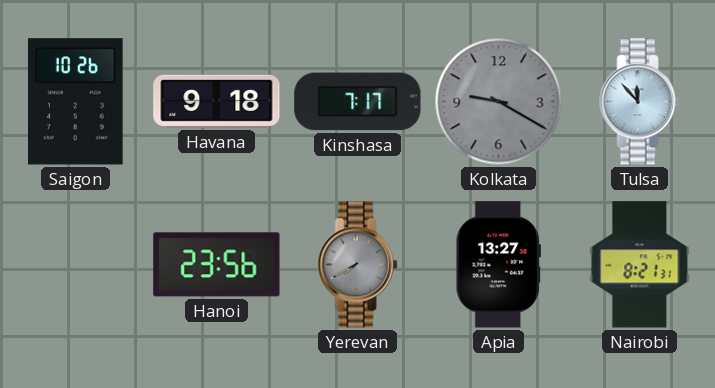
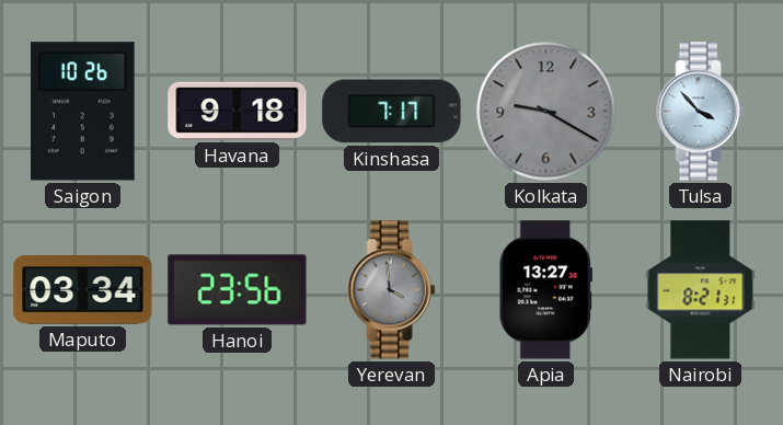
Tulsa: 11:53 -> 3:53
Maputo: none -> 03:34
Yerevan: 7:40 -> 3:59
